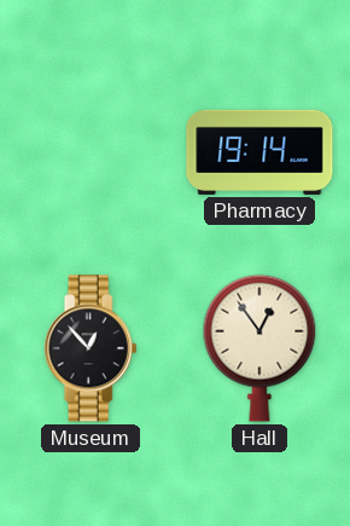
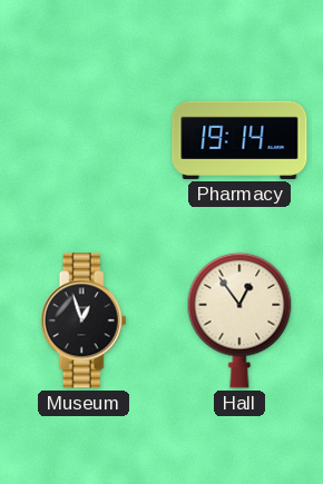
Museum: 12:53 -> 12:57
